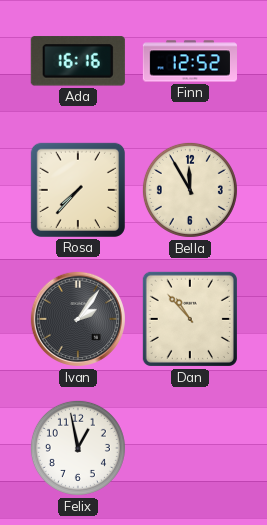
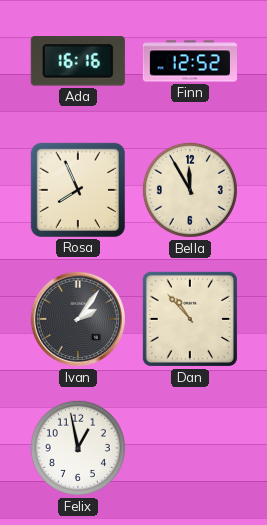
Rosa: 7:37 -> 7:56
